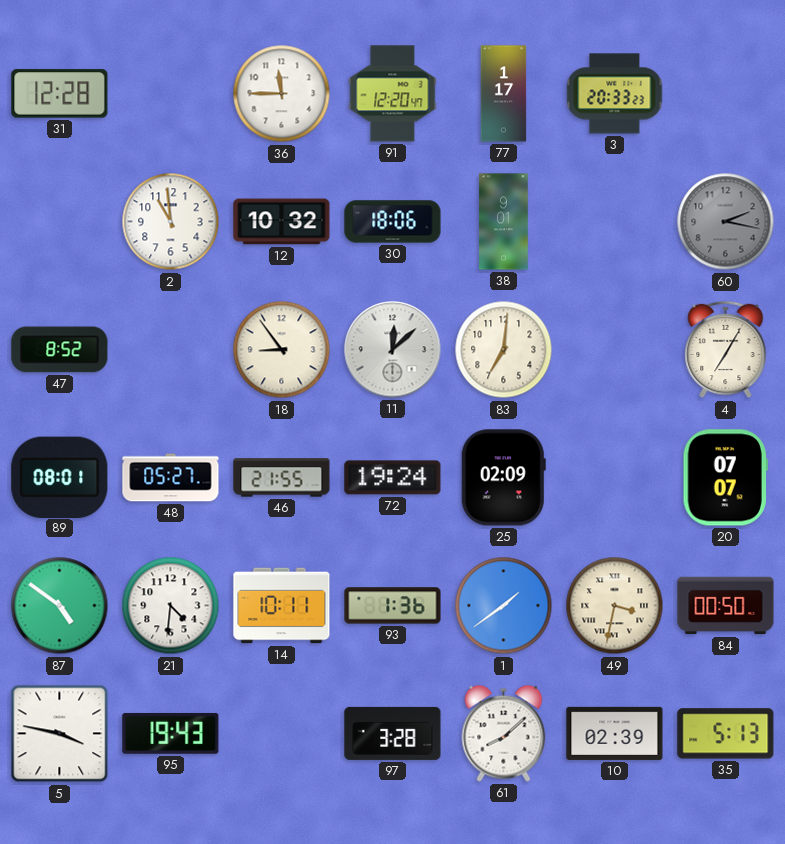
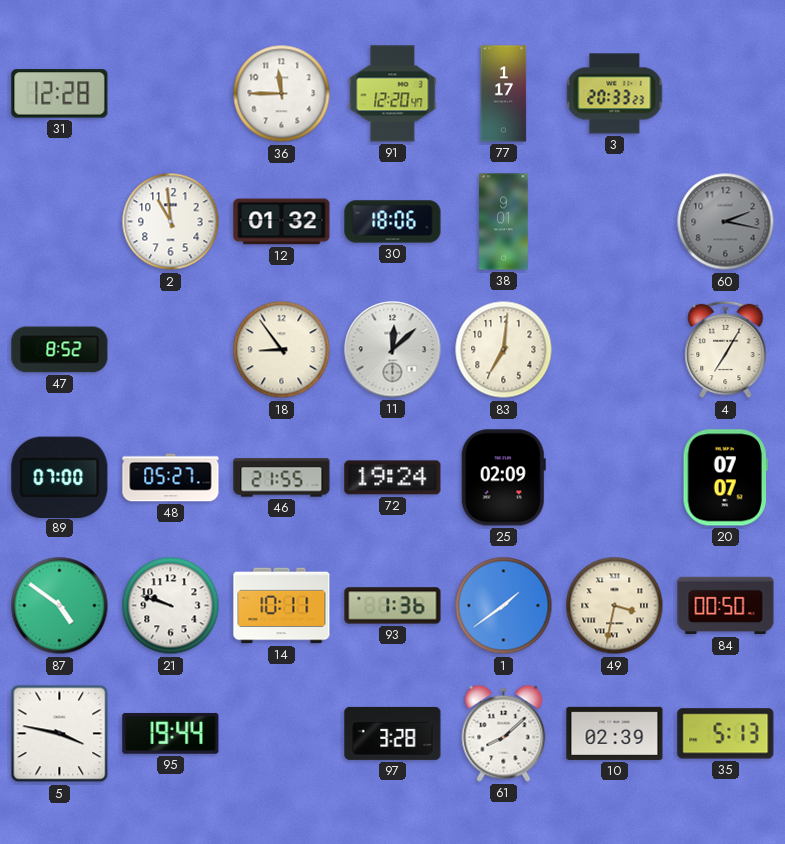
12: 10:32 -> 01:32
89: 08:01 -> 07:00
21: 4:31 -> 9:48
95: 19:43 -> 19:44
